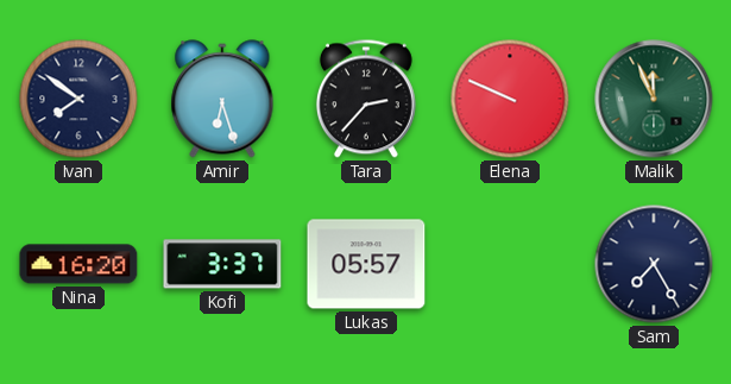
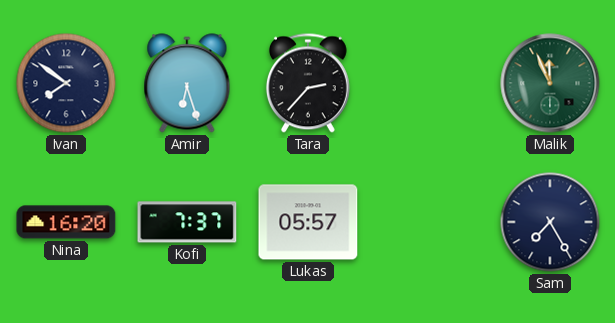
Elena: 9:49 -> none
Kofi: 3:37 -> 7:37
